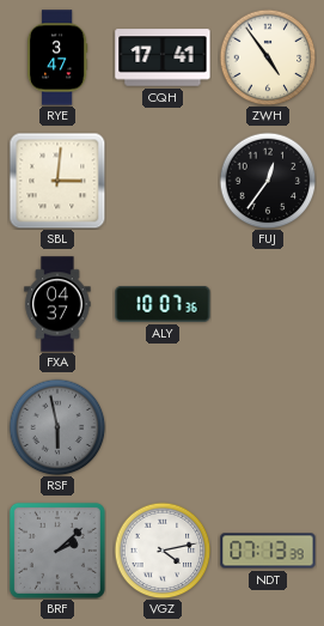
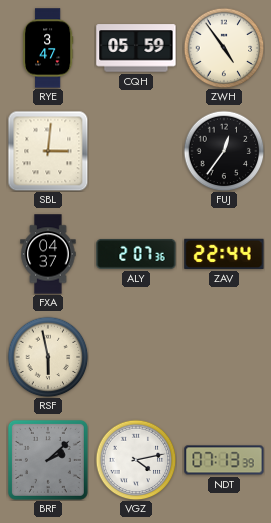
CQH: 17:41 -> 05:59
ALY: 10:07 -> 2:07
ZAV: none -> 22:44
RSF dial: grey -> cream
